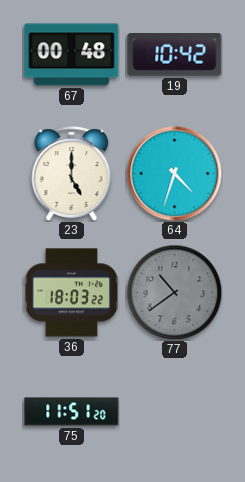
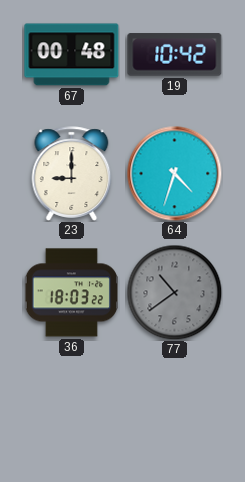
23: 5:00 -> 9:00
75: 11:51 -> none
